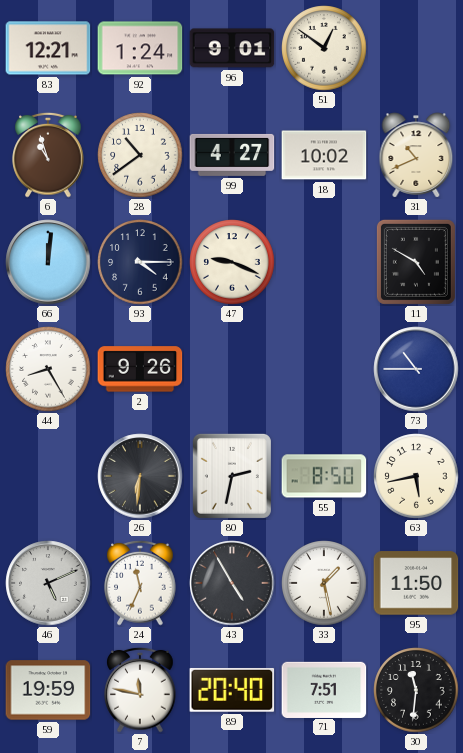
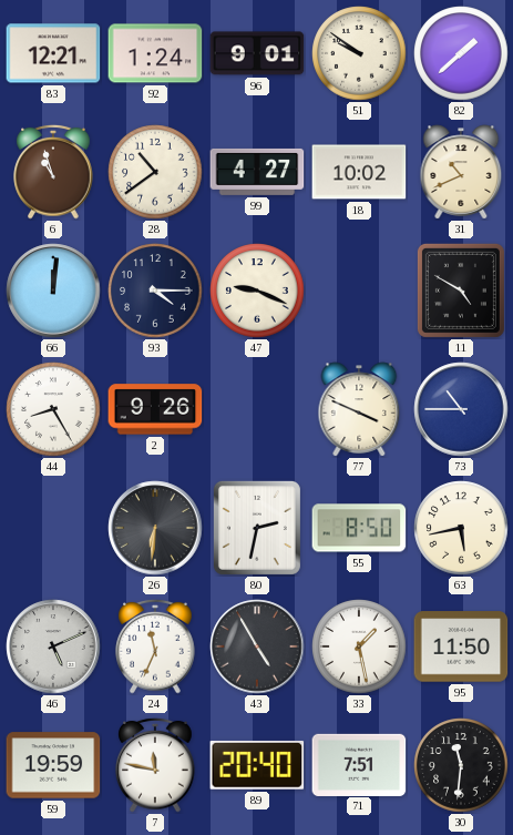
51: 12:51 -> 9:51
82: none -> 1:38
77: none -> 3:49
